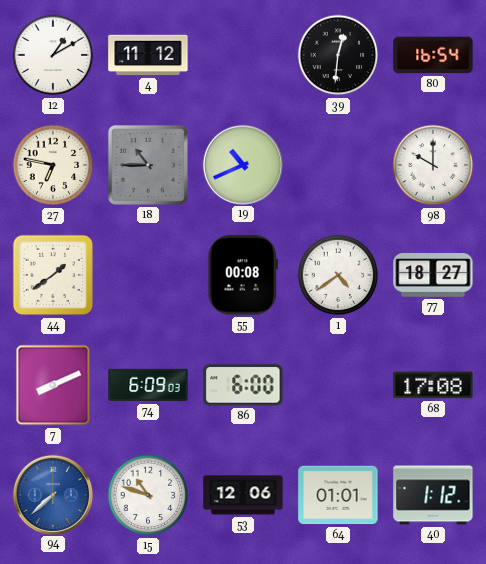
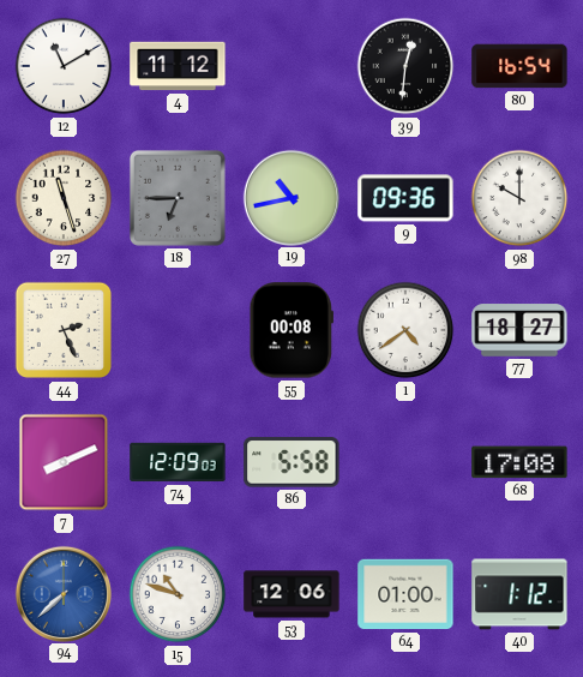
12: 1:10 -> 11:10
27: 6:47 -> 11:27
18: 10:45 -> 6:45
19: 10:41 -> 10:43
9: none -> 09:36
44: 1:39 -> 2:26
74: 6:09 -> 12:09
86: 6:00 -> 5:58
64: 01:01 -> 01:00
